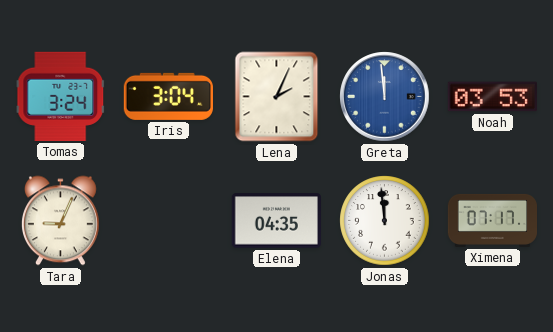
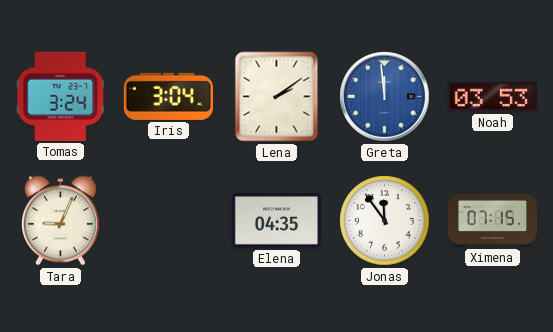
Lena: 2:04 -> 2:09
Jonas: 11:59 -> 11:54
Ximena: 07:17 -> 07:15
